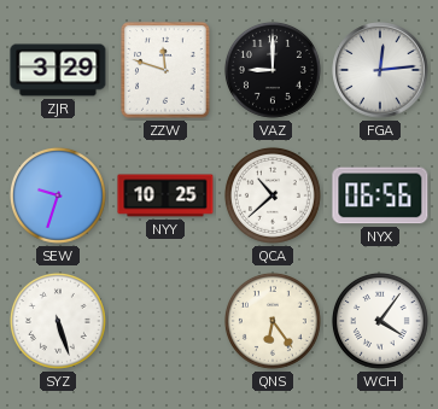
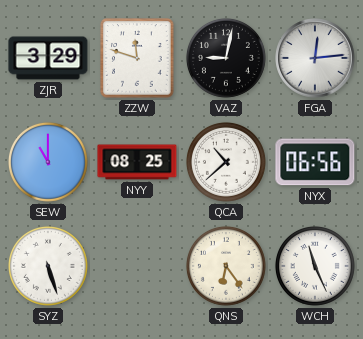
VAZ: 9:00 -> 9:02
SEW: 9:33 -> 11:00
NYY: 10:25 -> 08:25
WCH: 4:06 -> 11:26
